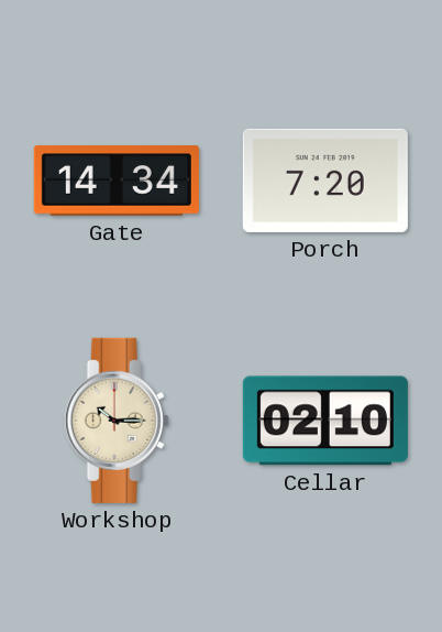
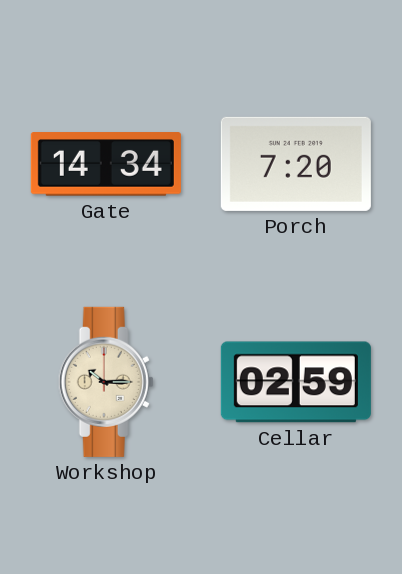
Cellar: 02:10 -> 02:59
